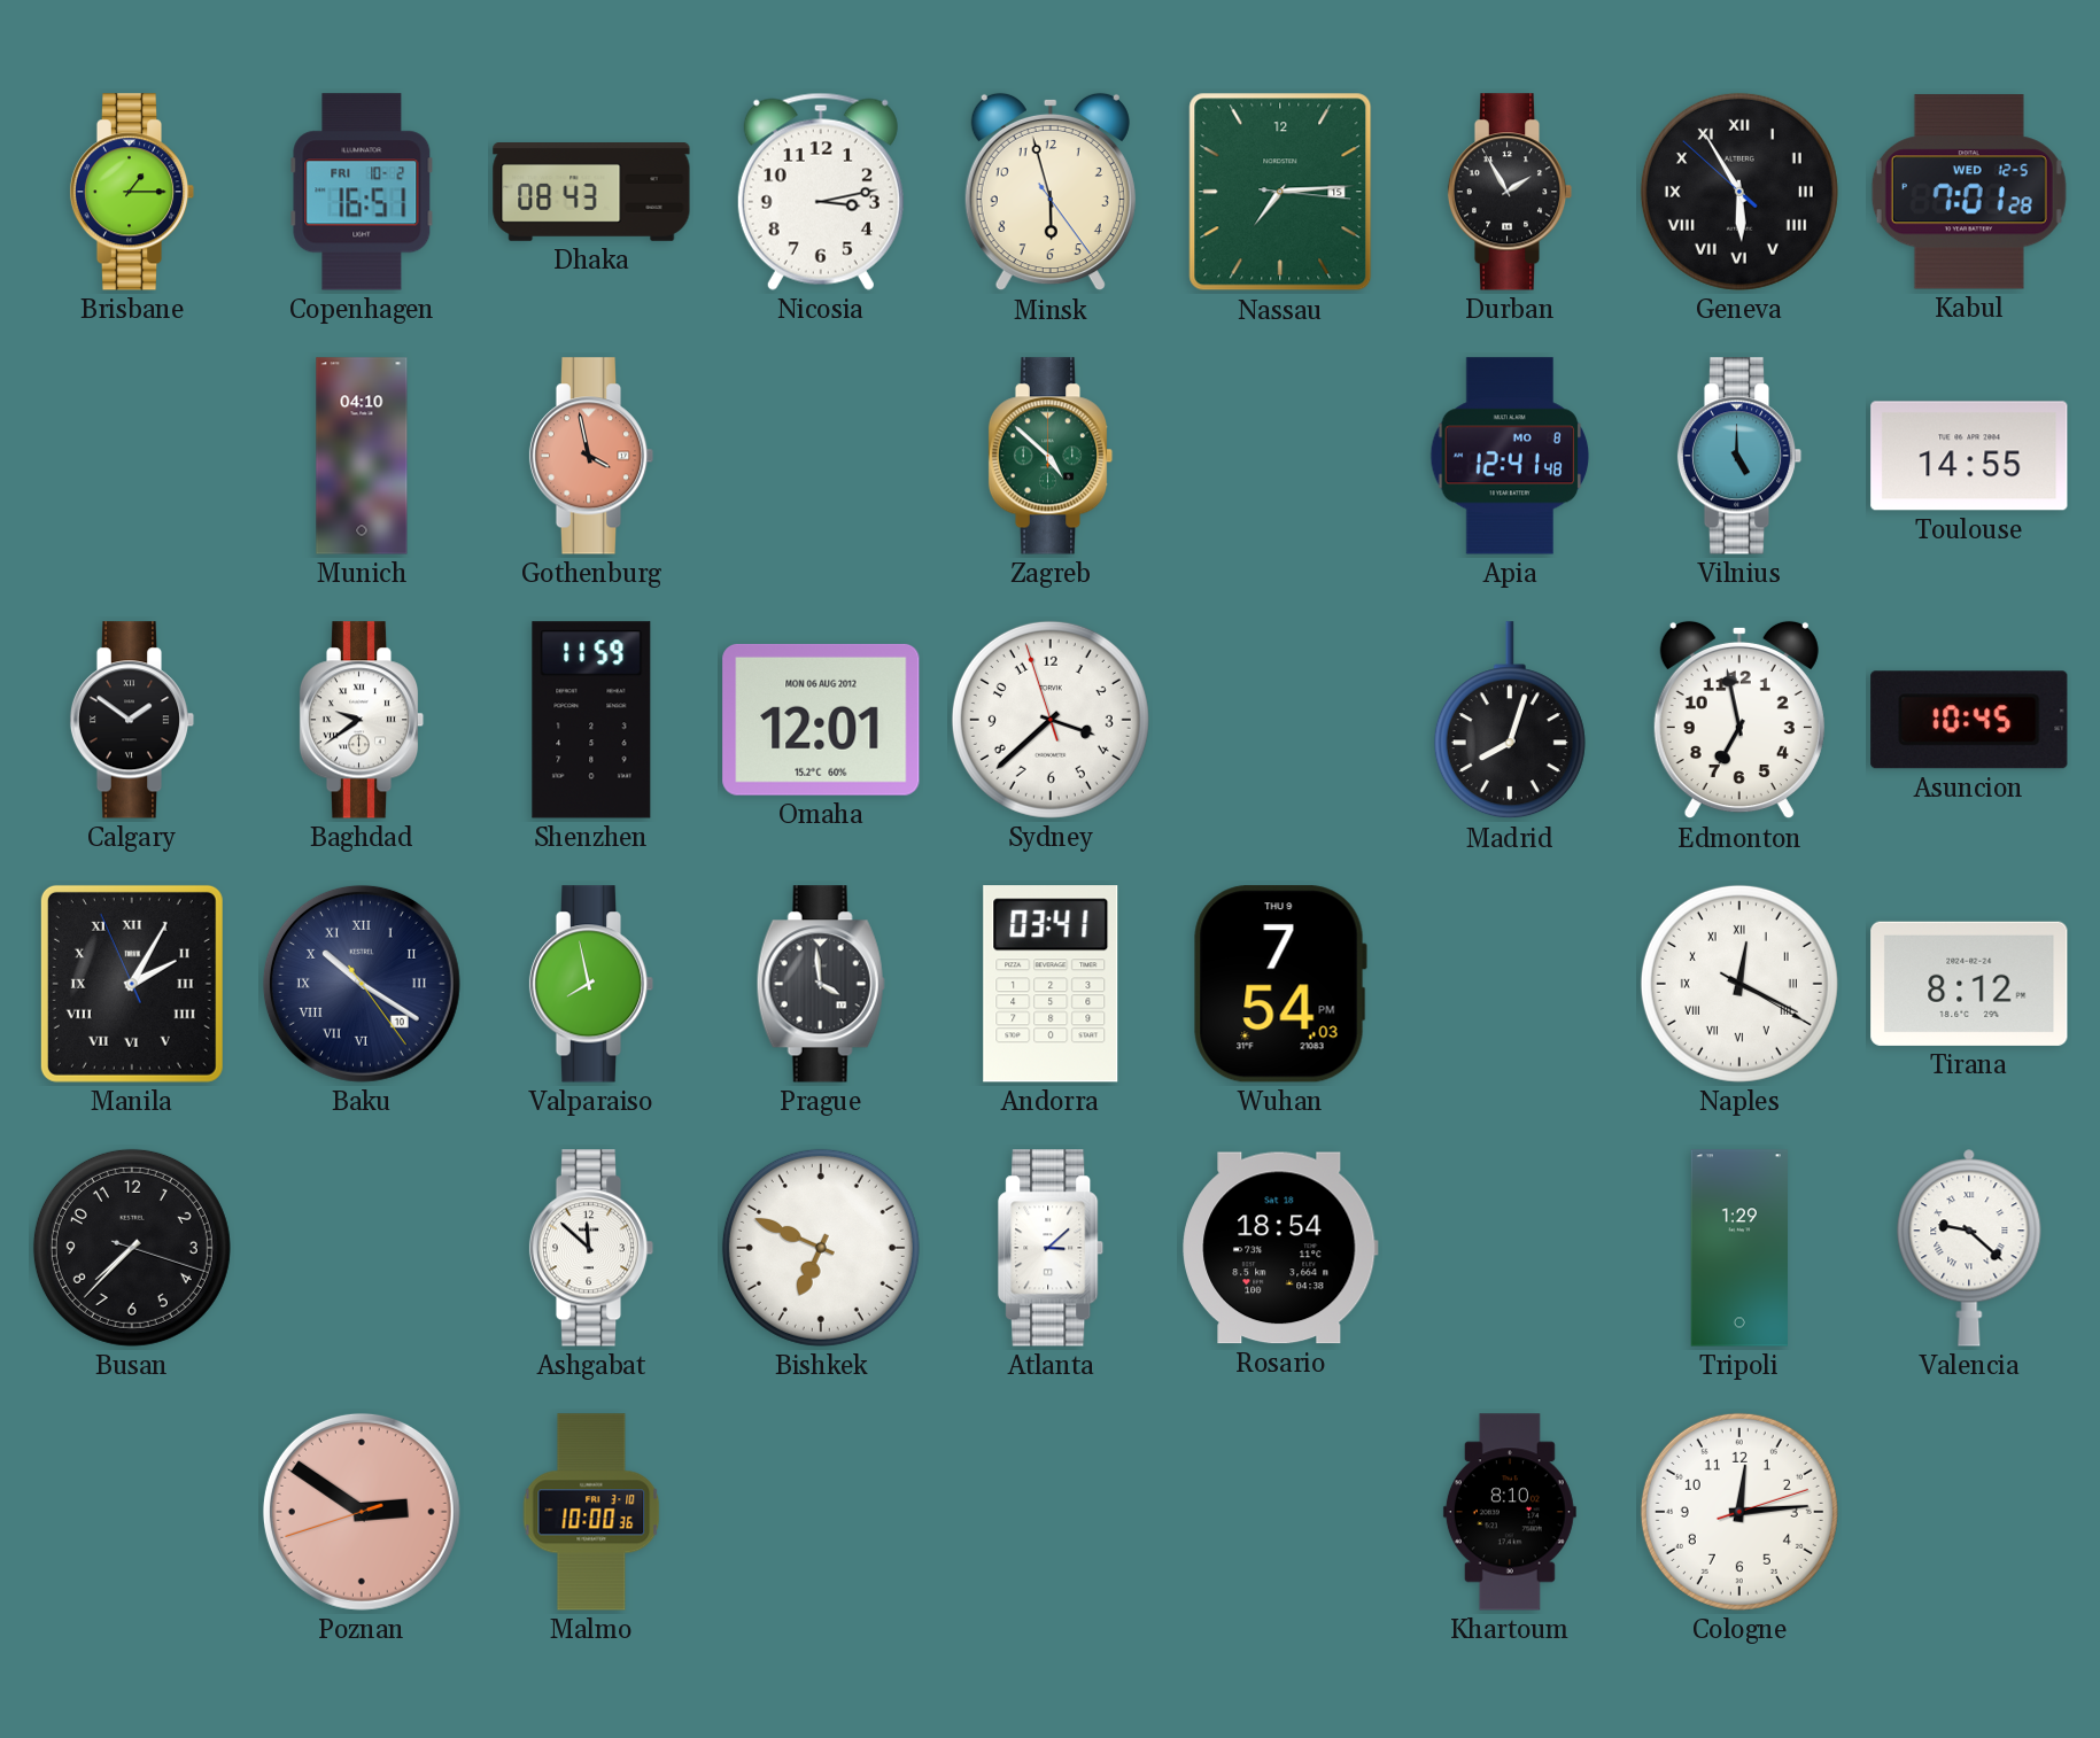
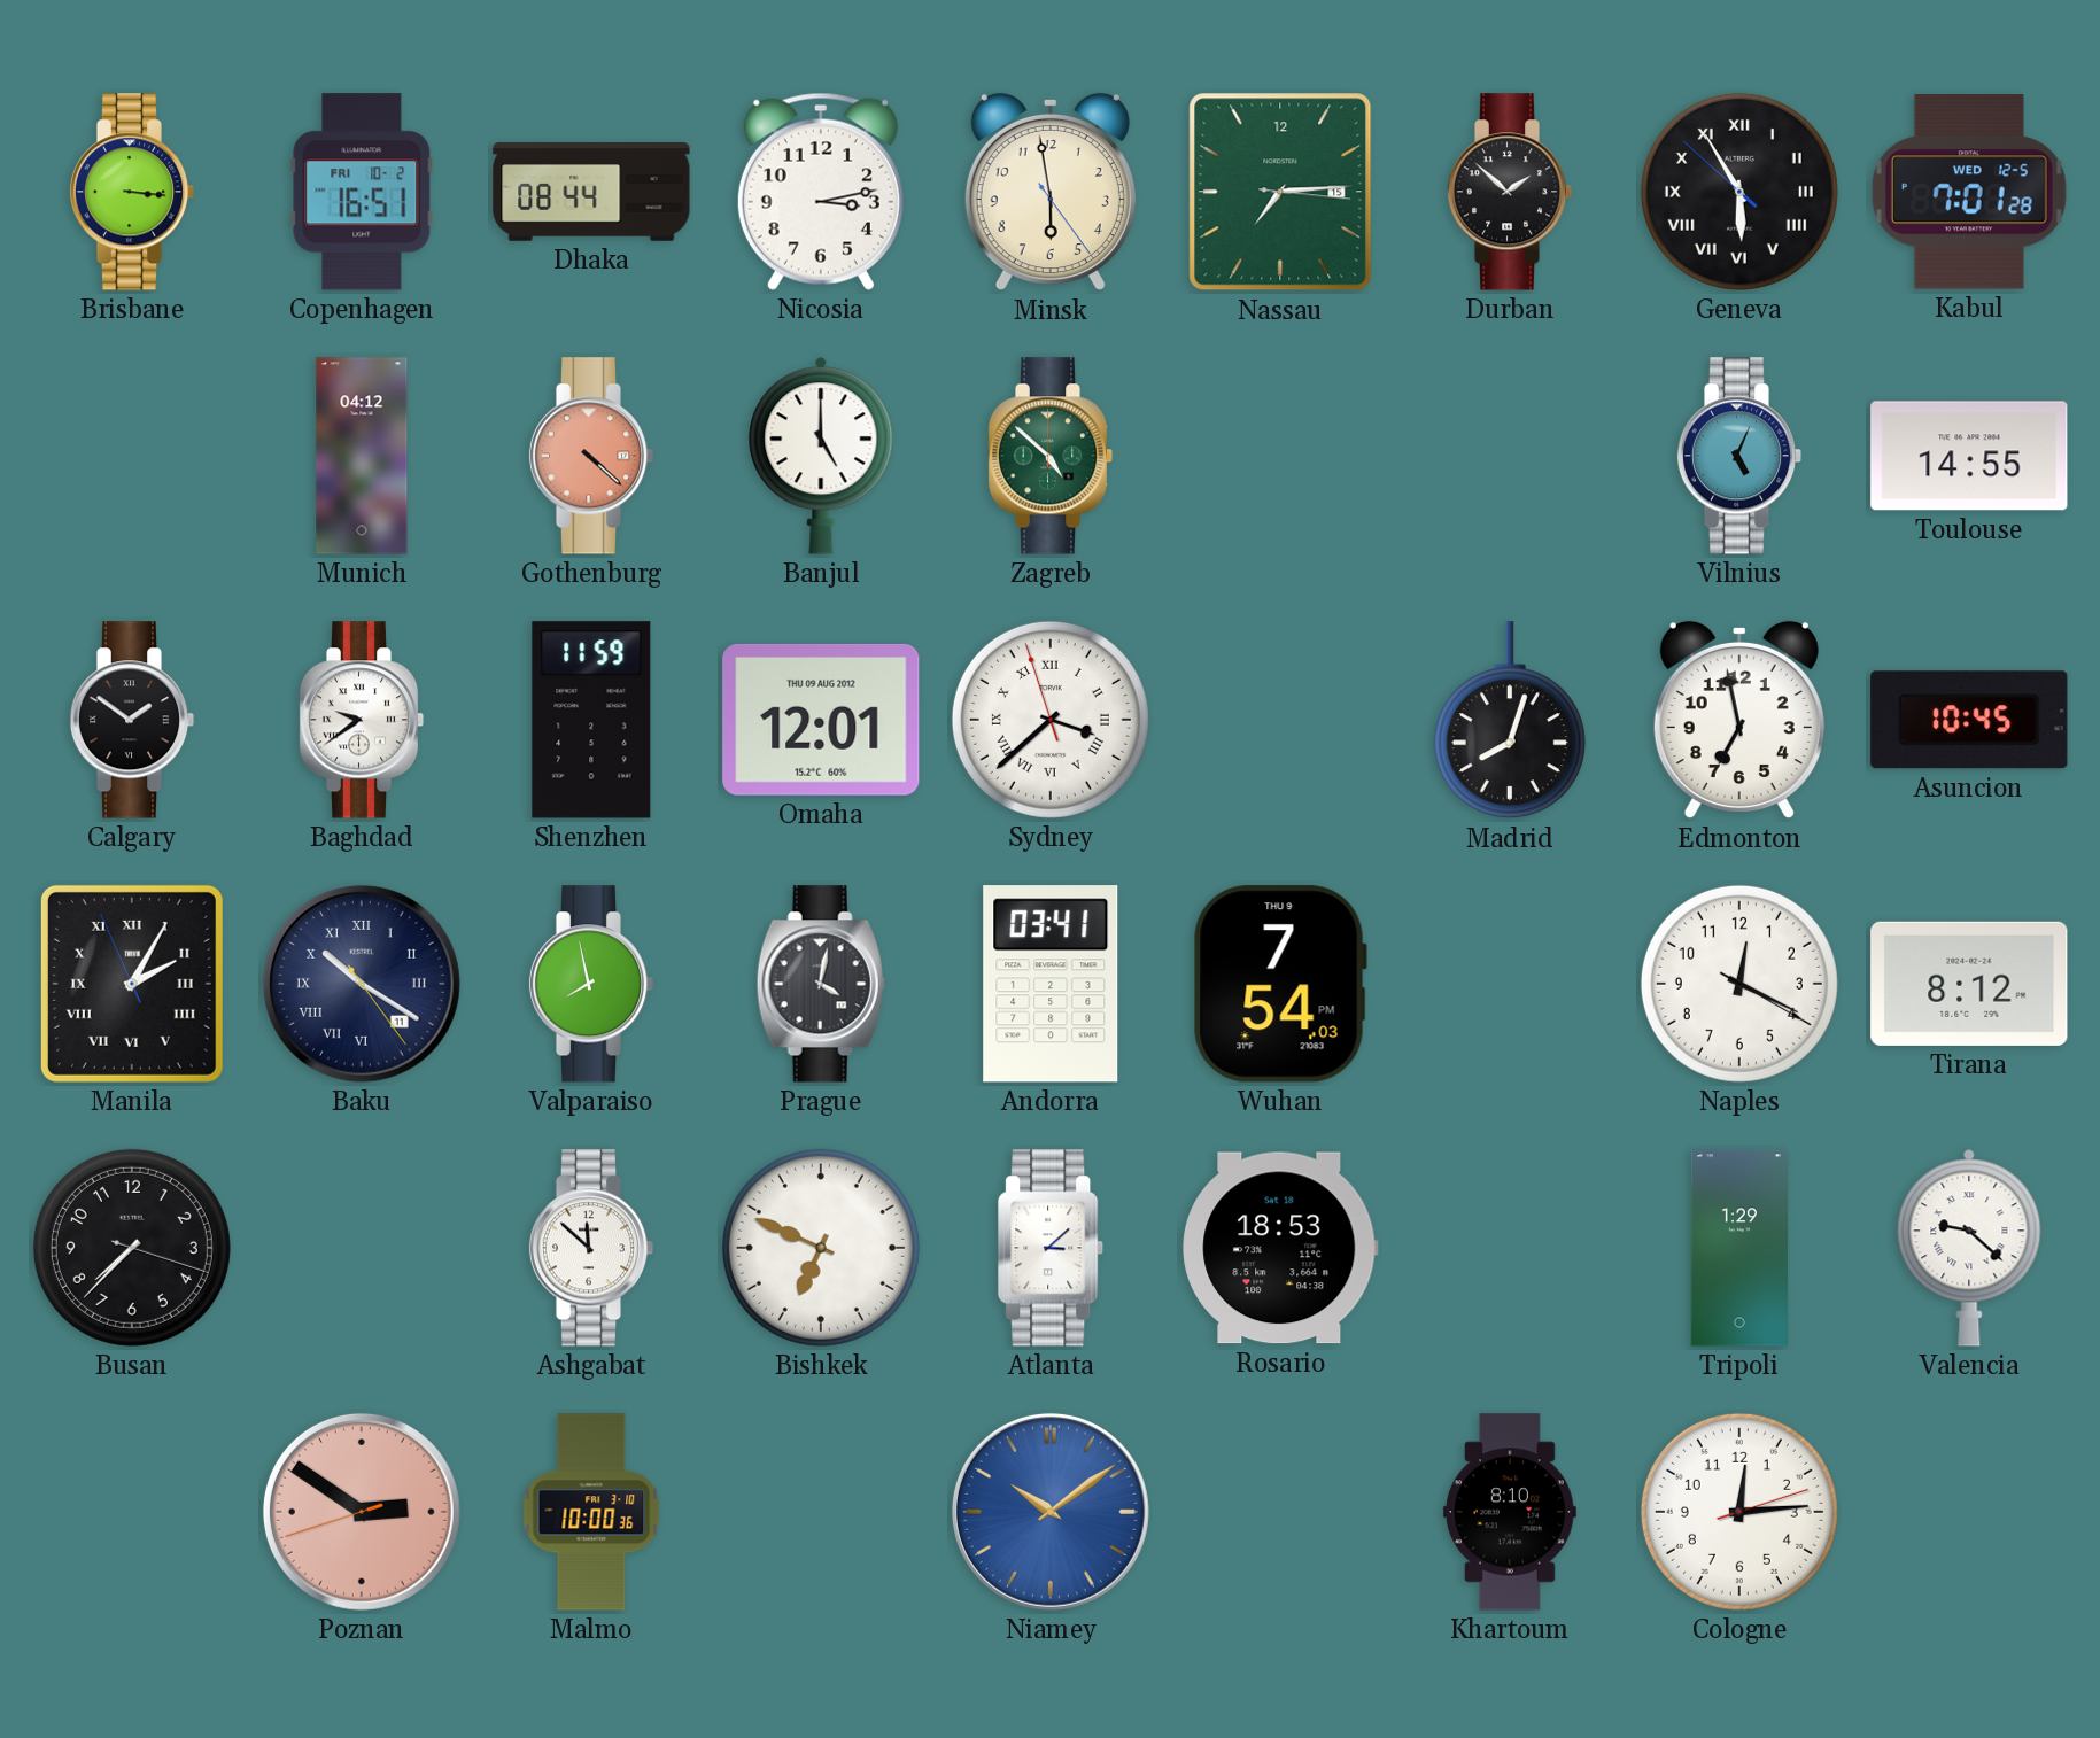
Brisbane: 1:15 -> 3:16
Dhaka: 08:43 -> 08:44
Minsk: 5:57 -> 5:58
Durban: 1:55 -> 1:52
Munich: 04:10 -> 04:12
Gothenburg: 3:58 -> 4:22
Banjul: none -> 5:00
Apia: 12:41 -> none
Vilnius: 5:00 -> 5:04
Omaha date: MON 06 AUG 2012 -> THU 09 AUG 2012
Sydney numerals: Arabic -> Roman
Baku date: 10 -> 11
Prague: 3:59 -> 4:02
Naples numerals: Roman -> Arabic
Rosario: 18:54 -> 18:53
Niamey: none -> 10:09
